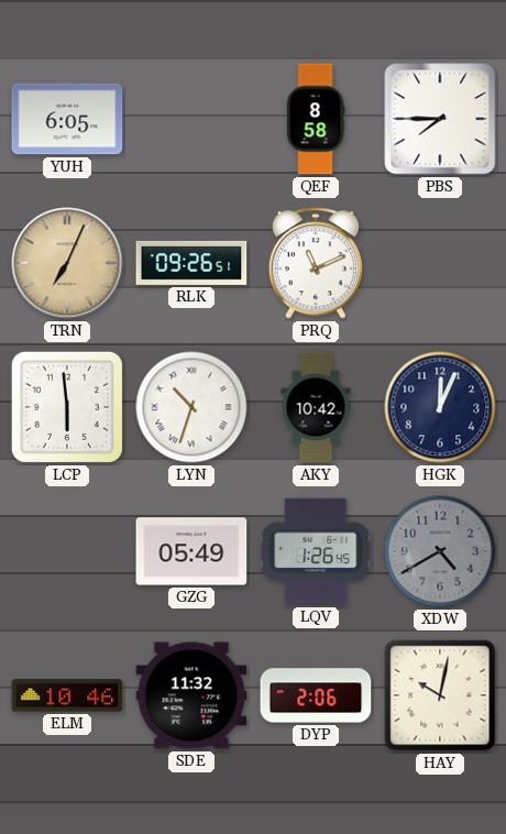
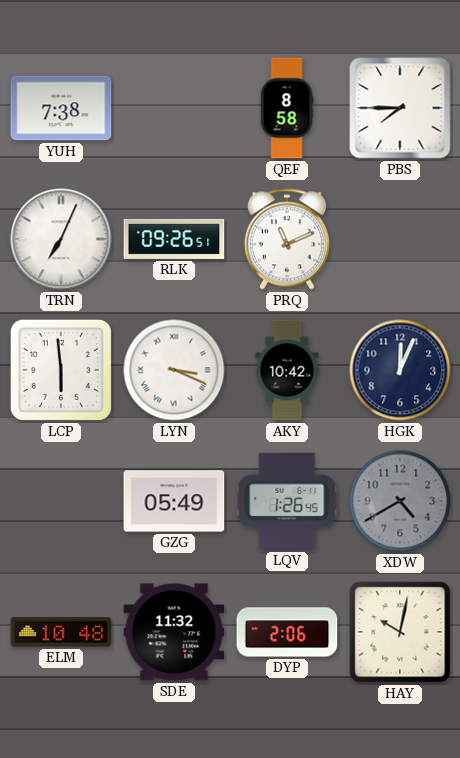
YUH: 6:05 -> 7:38
TRN dial: champagne -> white
LYN: 10:33 -> 3:19
ELM: 10:46 -> 10:48
